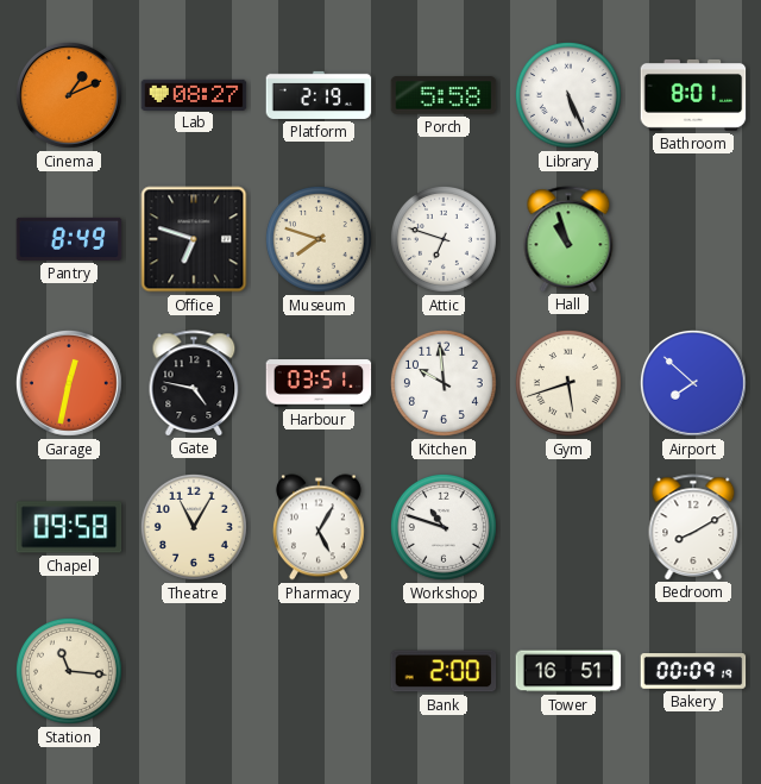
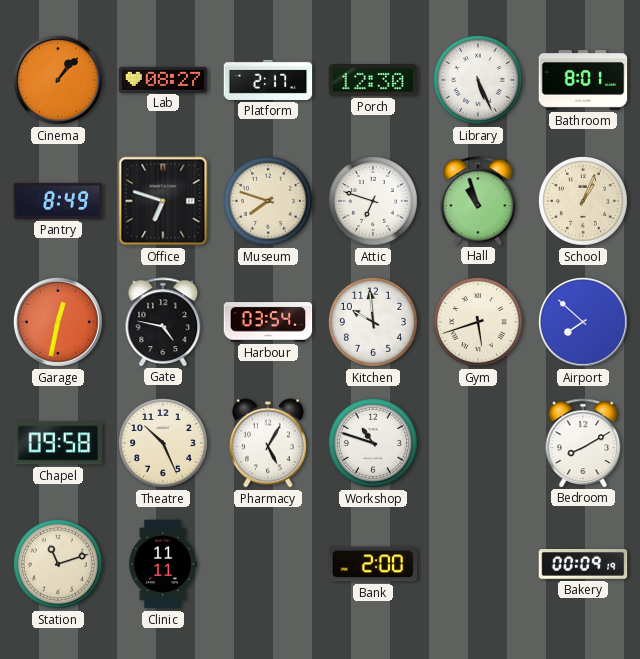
Cinema: 1:11 -> 1:07
Platform: 2:19 -> 2:17
Porch: 5:58 -> 12:30
School: none -> 1:04
Harbour: 03:51 -> 03:54
Theatre: 11:05 -> 10:26
Station: 11:16 -> 11:12
Clinic: none -> 11:11
Tower: 16:51 -> none
